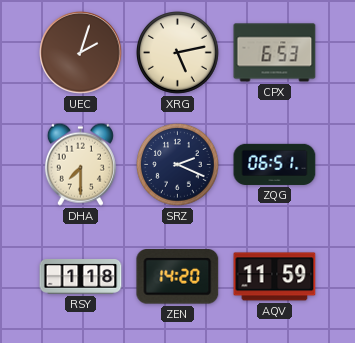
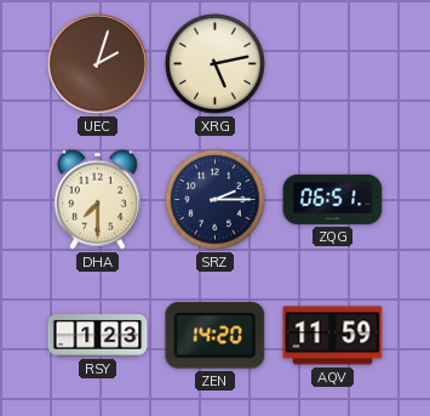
CPX: 6:53 -> none
SRZ: 2:19 -> 2:15
RSY: 1:18 -> 1:23
